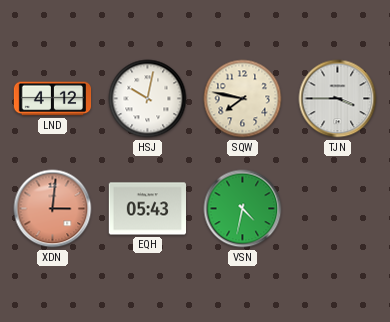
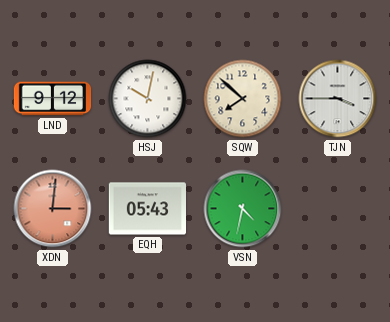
LND: 4:12 -> 9:12
SQW: 7:47 -> 7:52
